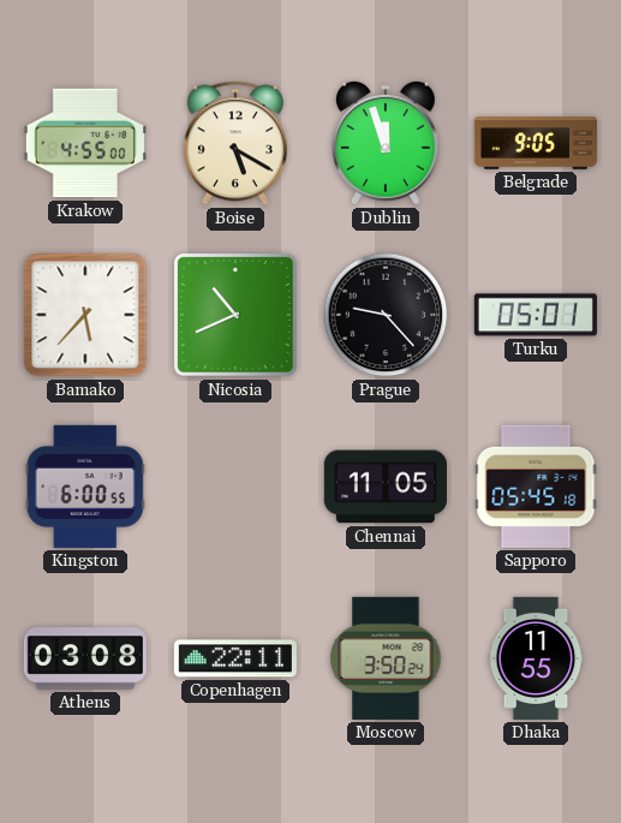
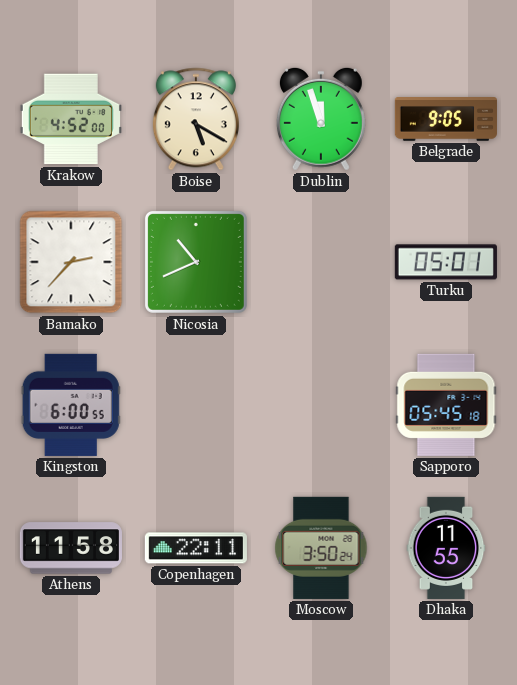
Krakow: 4:55 -> 4:52
Bamako: 5:37 -> 2:37
Prague: 9:23 -> none
Chennai: 11:05 -> none
Athens: 03:08 -> 11:58
